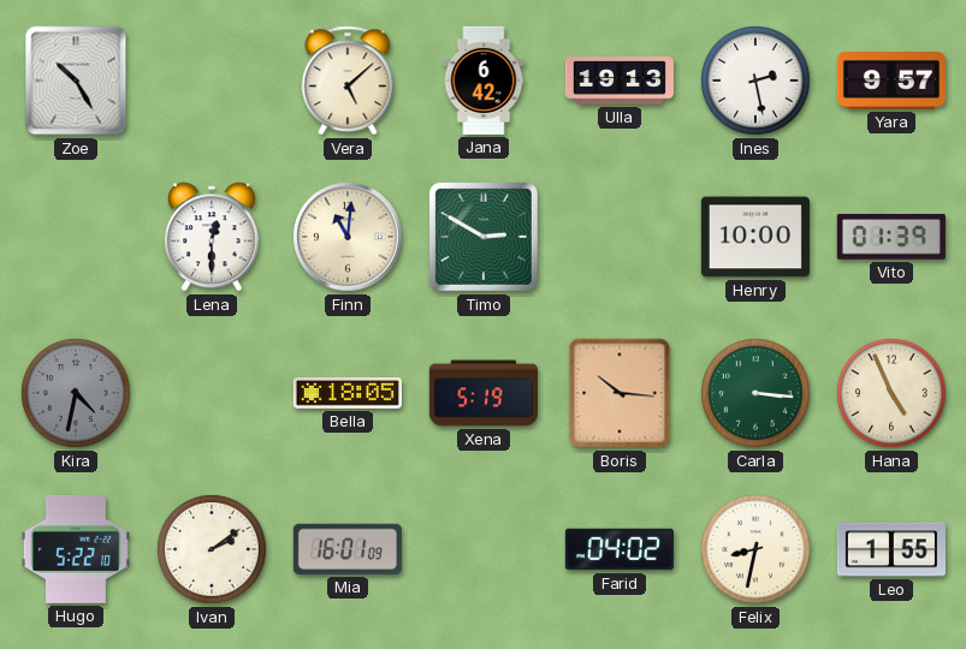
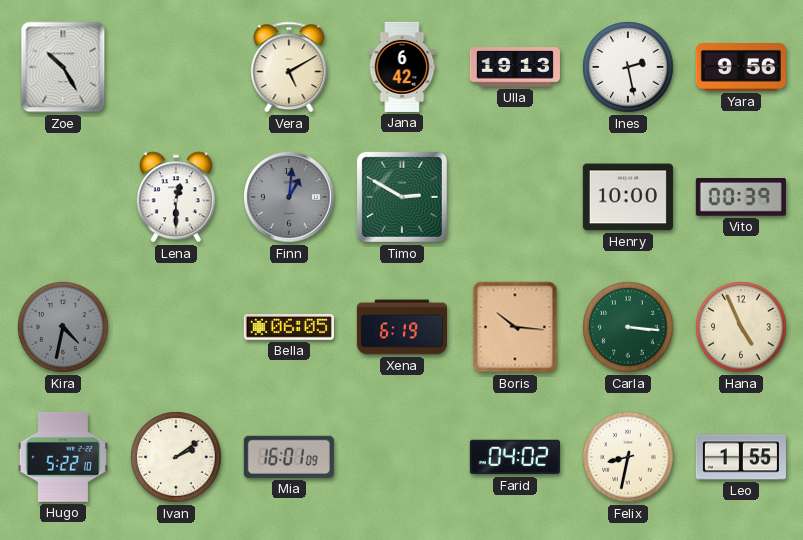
Vera: 5:08 -> 5:10
Yara: 9:57 -> 9:56
Finn: 11:01 -> 1:01
Finn dial: cream -> grey
Vito: 01:39 -> 00:39
Bella: 18:05 -> 06:05
Xena: 5:19 -> 6:19
